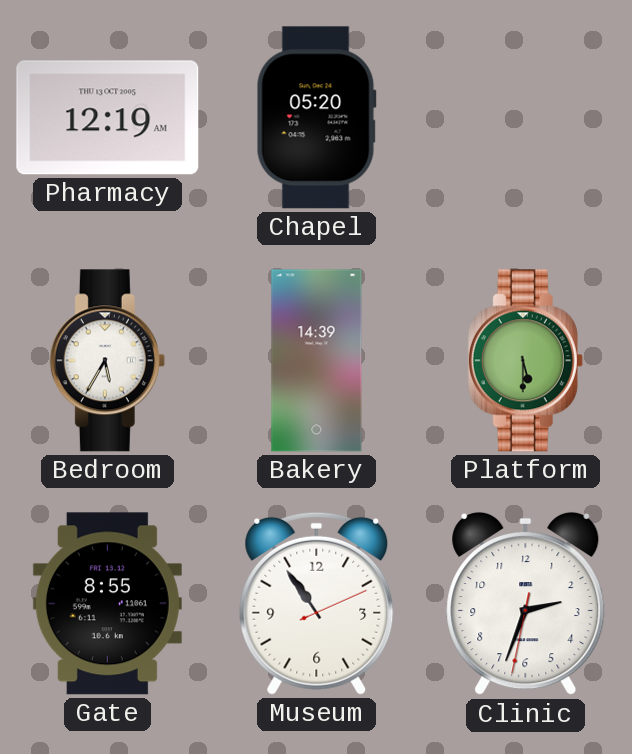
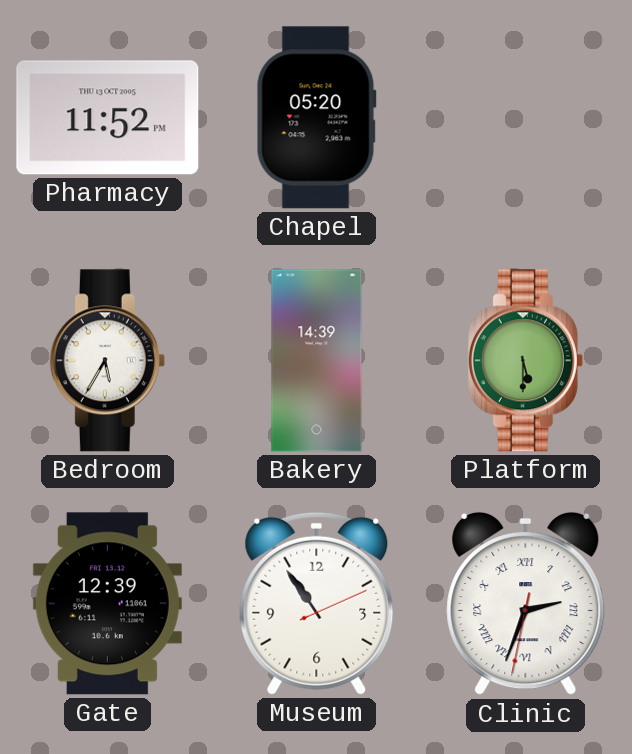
Pharmacy: 12:19 -> 11:52
Gate: 8:55 -> 12:39
Clinic numerals: Arabic -> Roman
